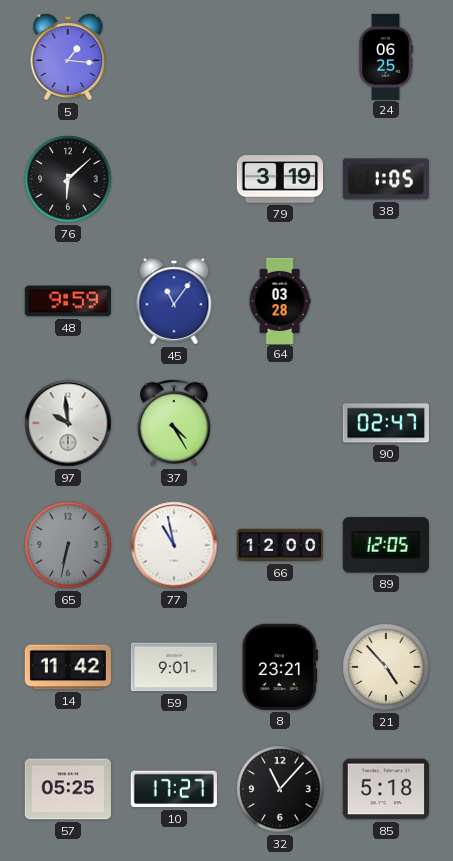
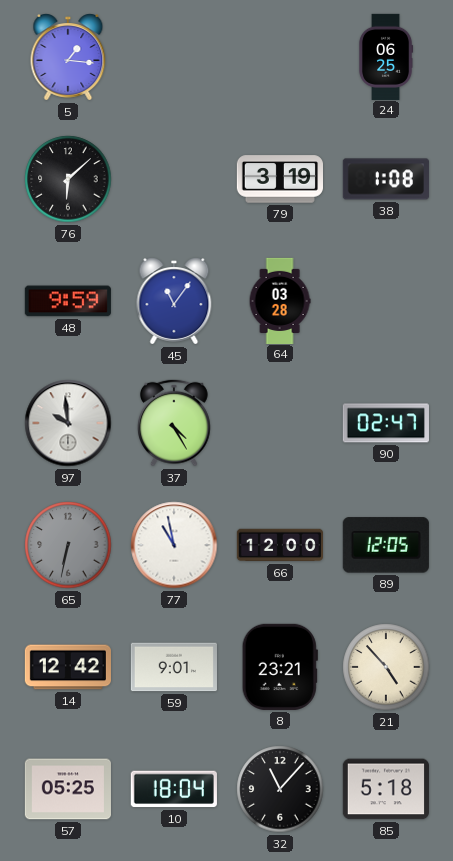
38: 1:05 -> 1:08
14: 11:42 -> 12:42
10: 17:27 -> 18:04
